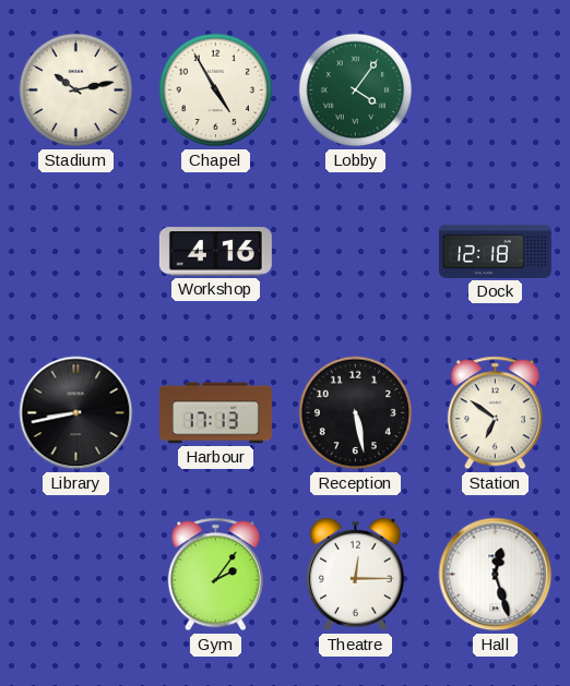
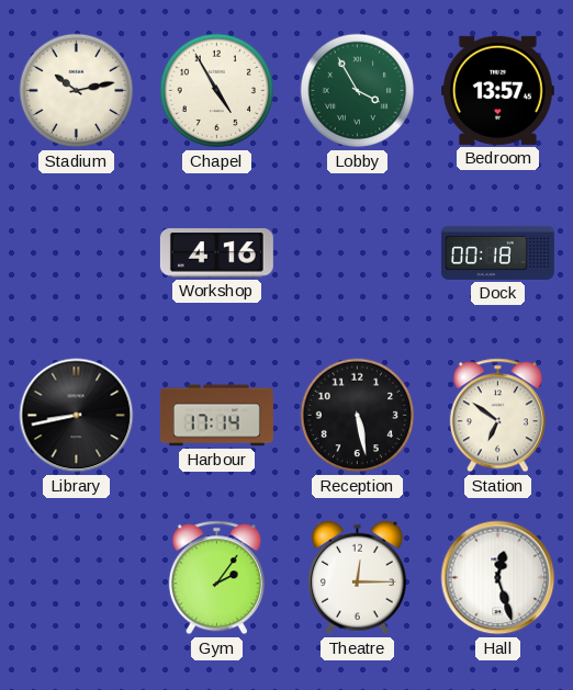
Lobby: 4:06 -> 3:55
Bedroom: none -> 13:57
Dock: 12:18 -> 00:18
Harbour: 17:13 -> 17:14
